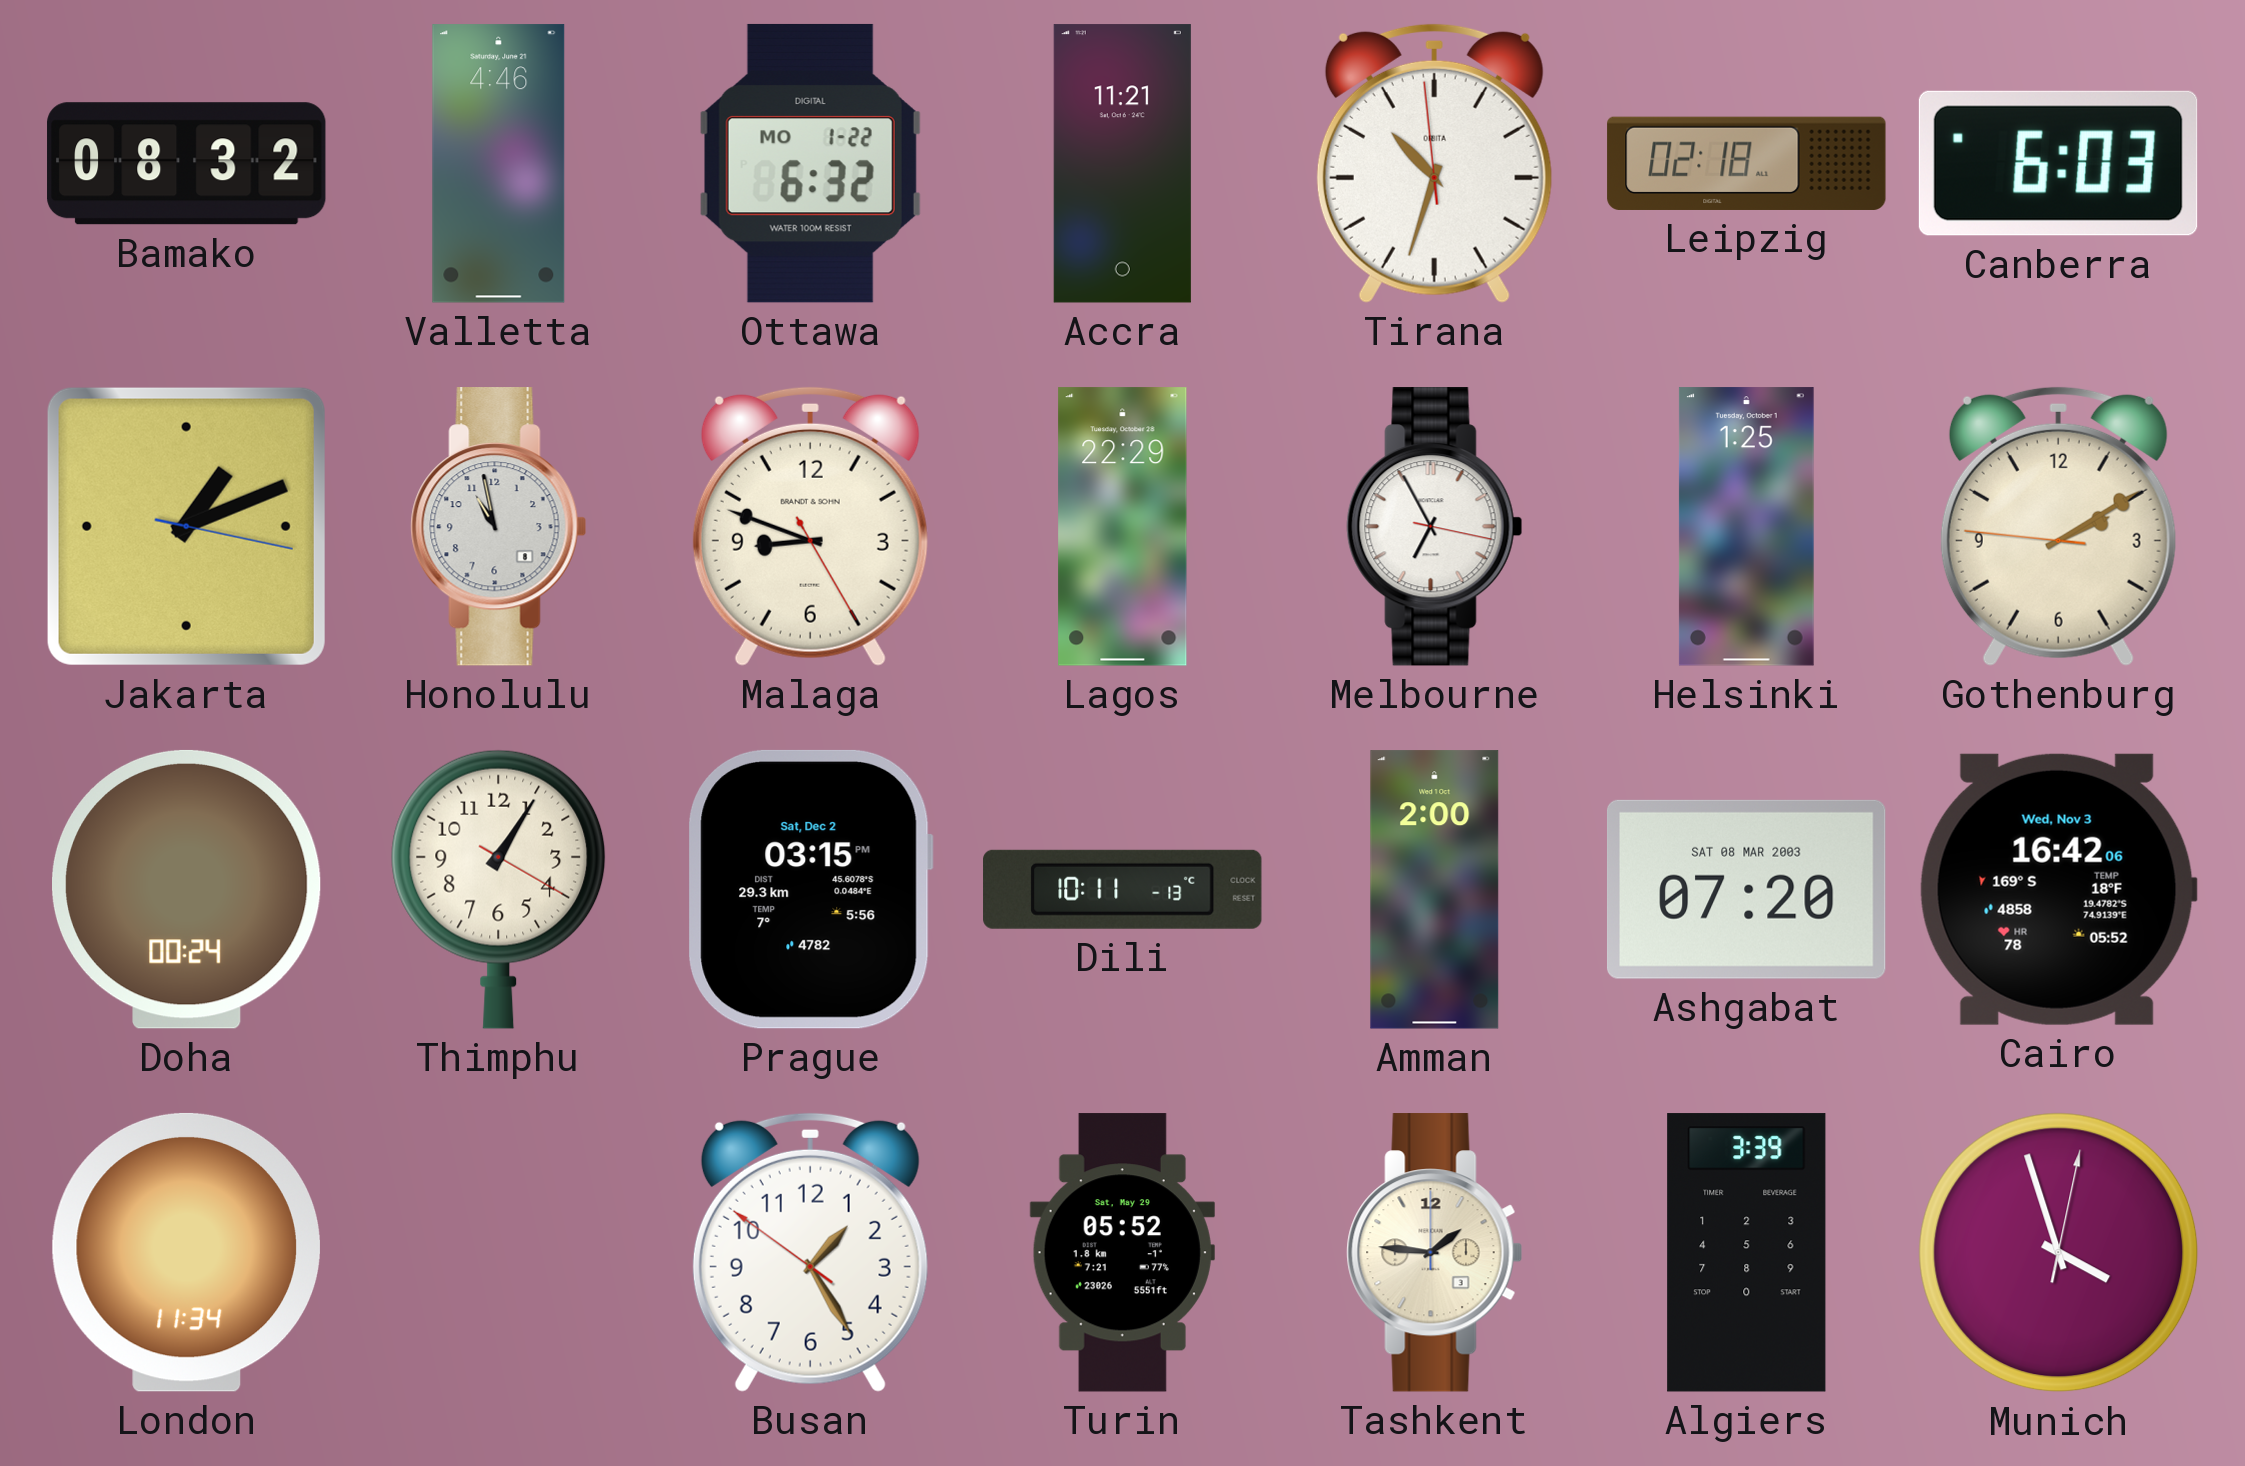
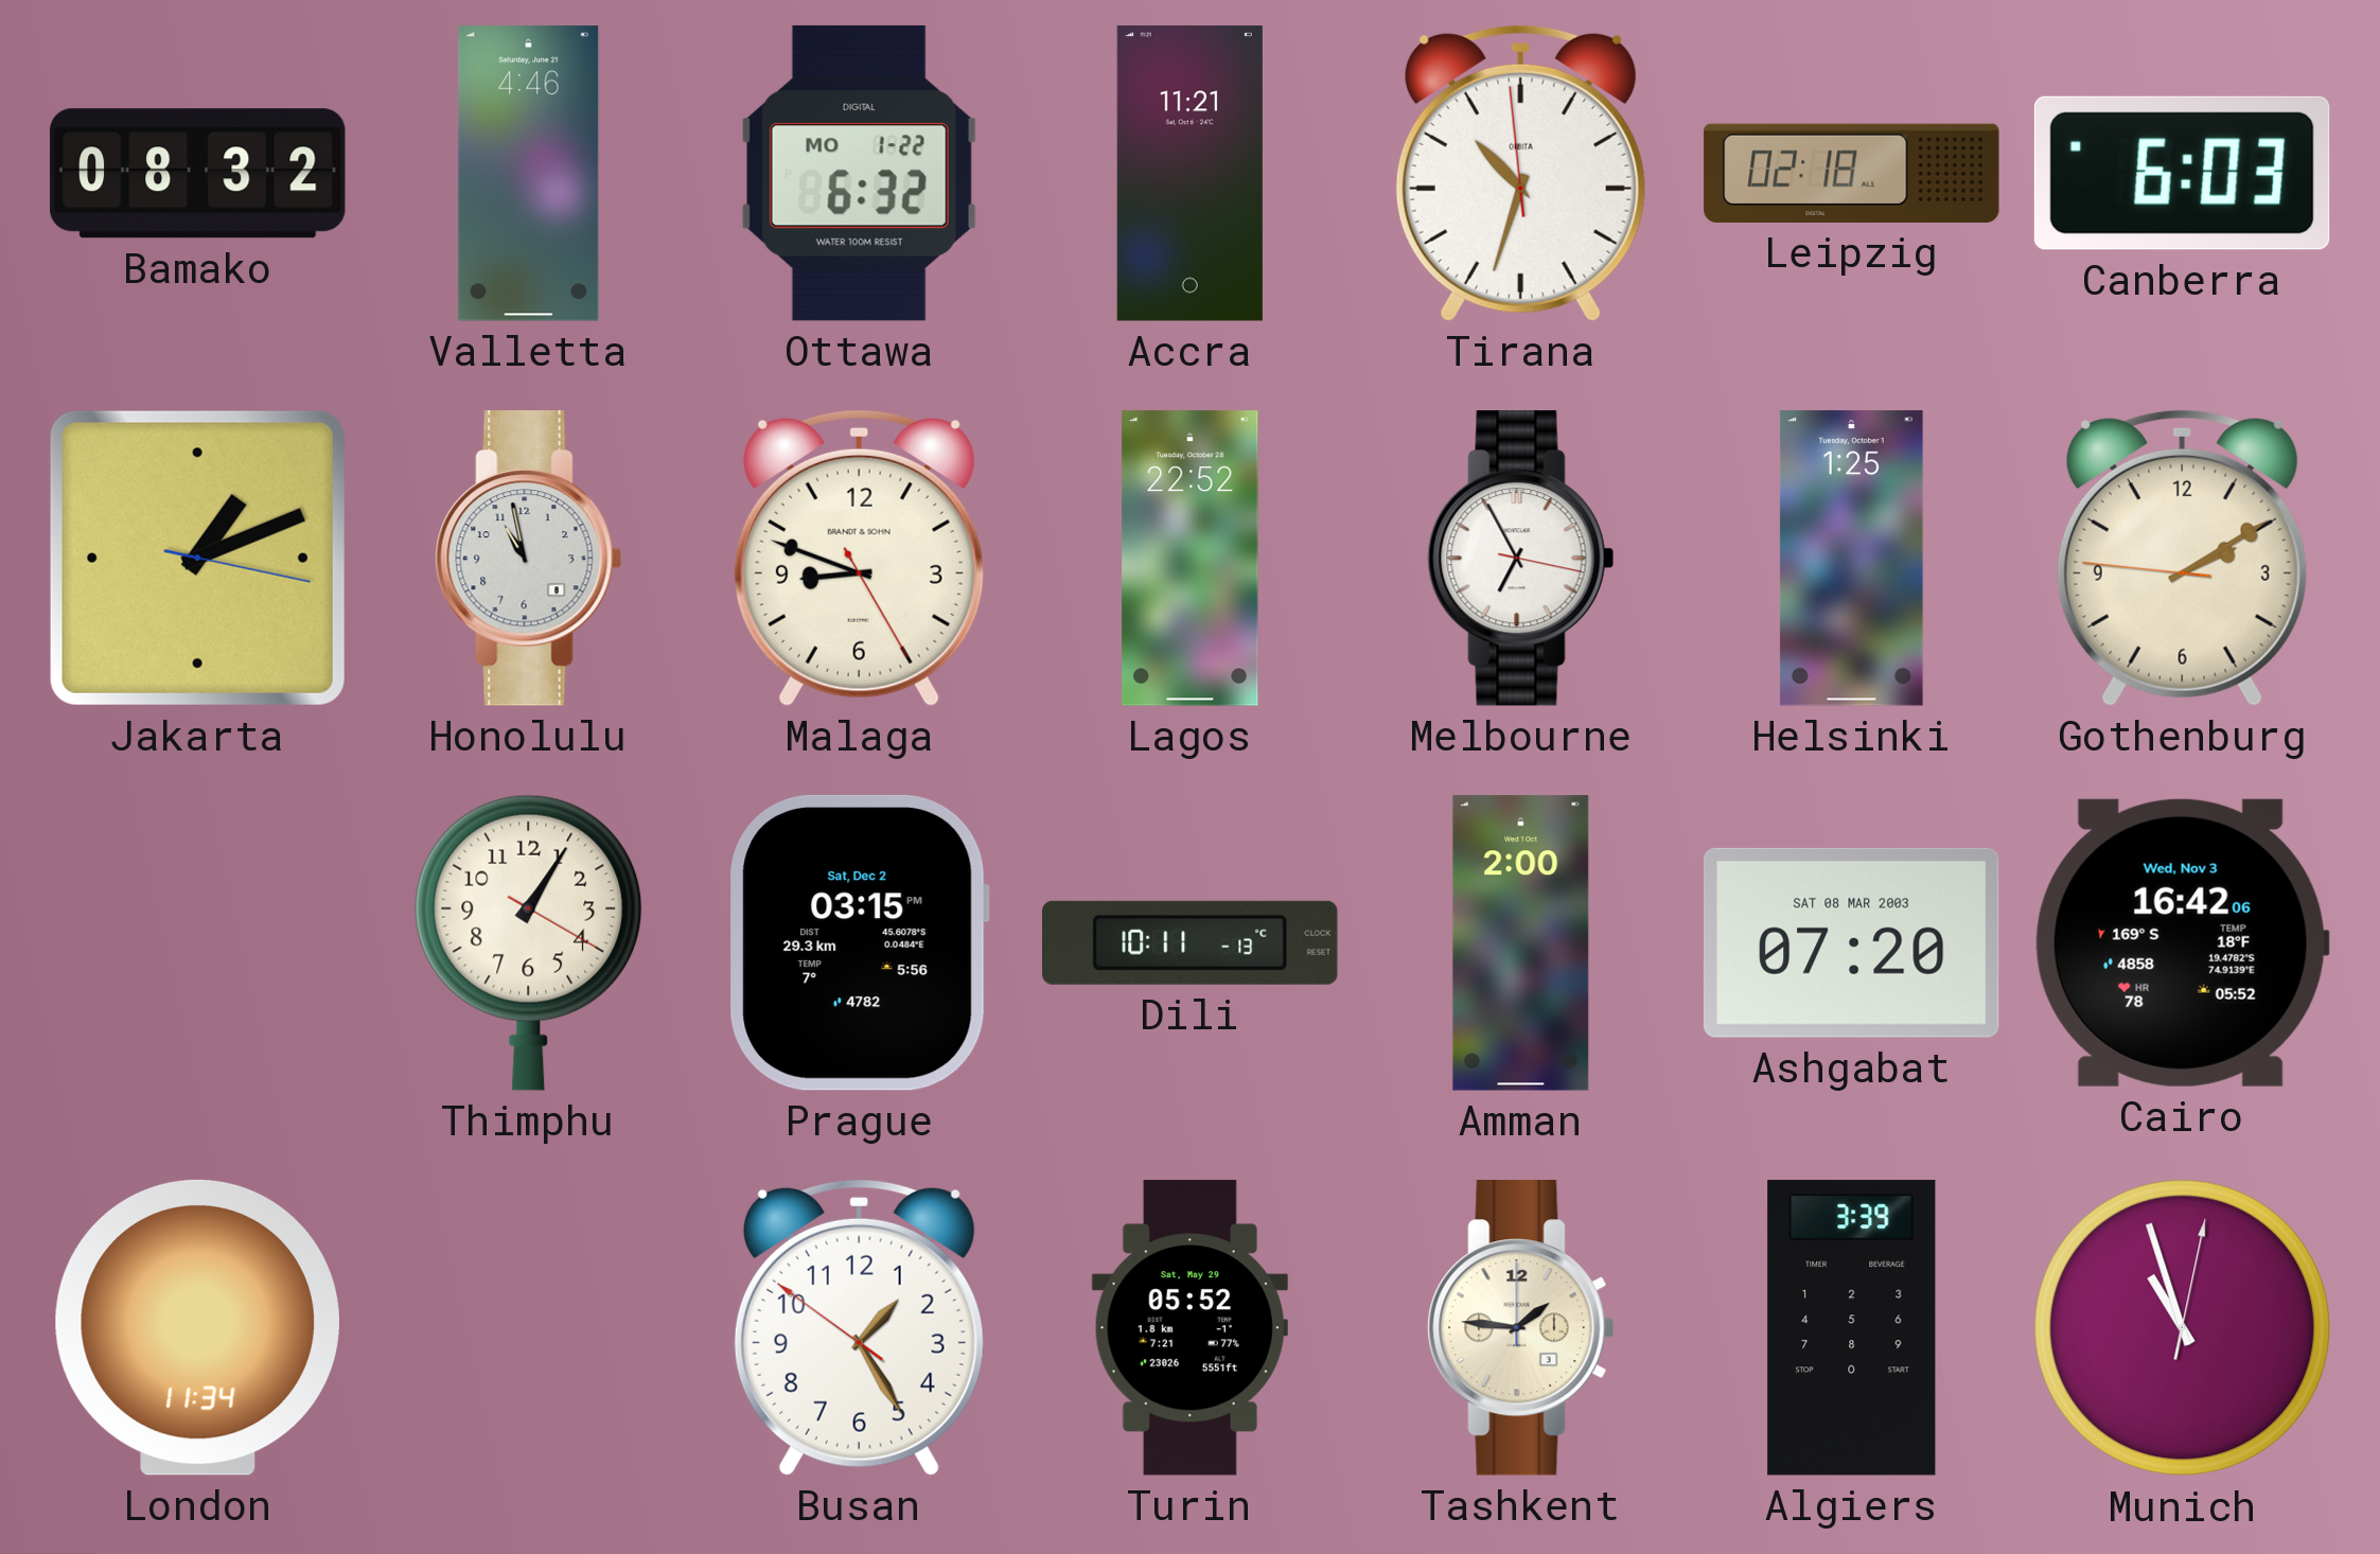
Lagos: 22:29 -> 22:52
Doha: 00:24 -> none
Munich: 3:57 -> 10:57
